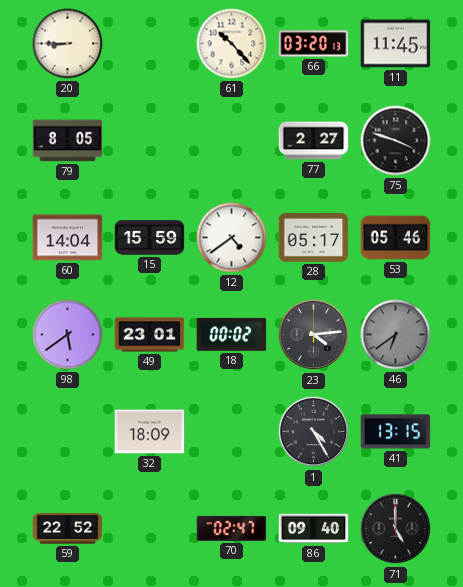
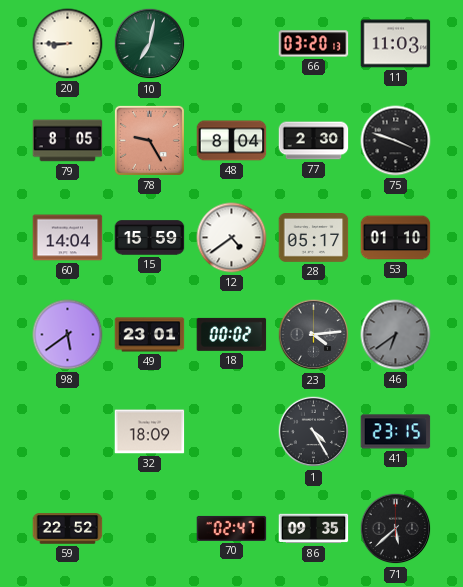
10: none -> 7:02
61: 10:23 -> none
11: 11:45 -> 11:03
78: none -> 9:25
48: none -> 8:04
77: 2:27 -> 2:30
53: 05:46 -> 01:10
41: 13:15 -> 23:15
86: 09:40 -> 09:35
71: 5:00 -> 5:38
